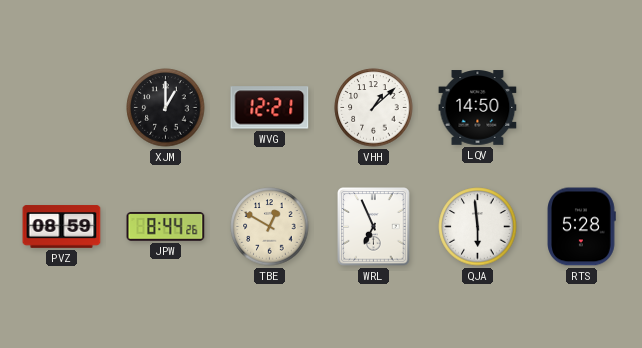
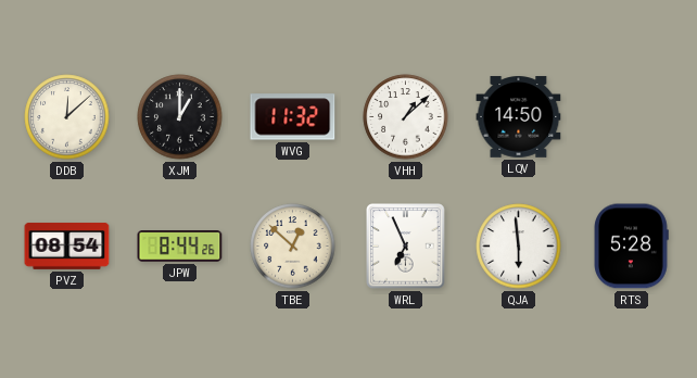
DDB: none -> 12:08
WVG: 12:21 -> 11:32
PVZ: 08:59 -> 08:54
TBE: 12:50 -> 12:52
